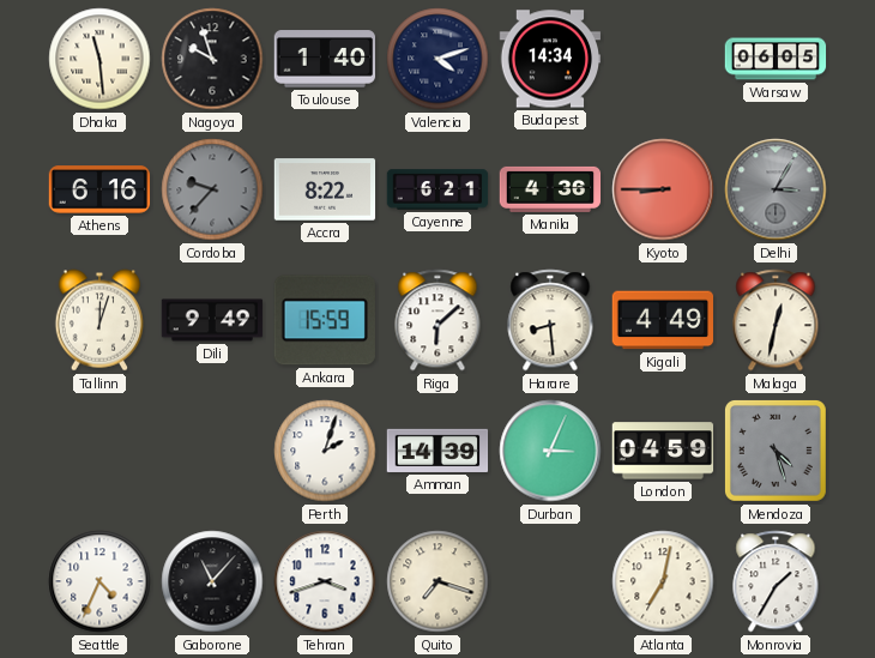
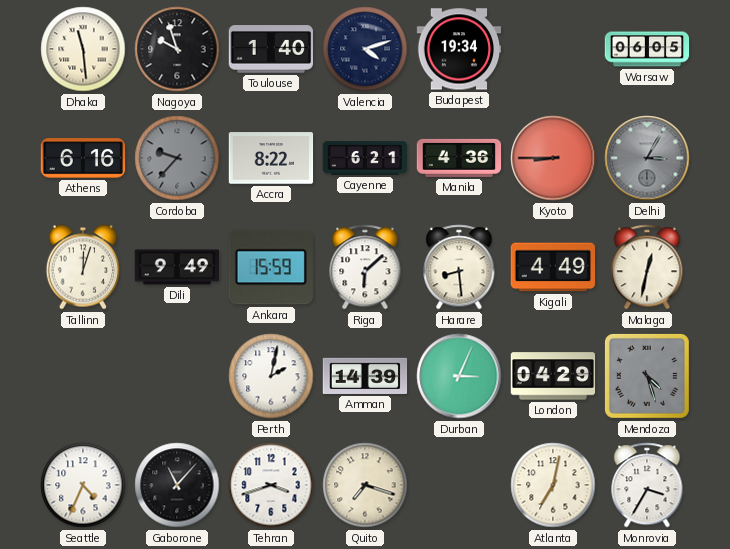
Budapest: 14:34 -> 19:34
Perth: 2:03 -> 2:02
London: 04:59 -> 04:29
Monrovia: 1:35 -> 3:35
